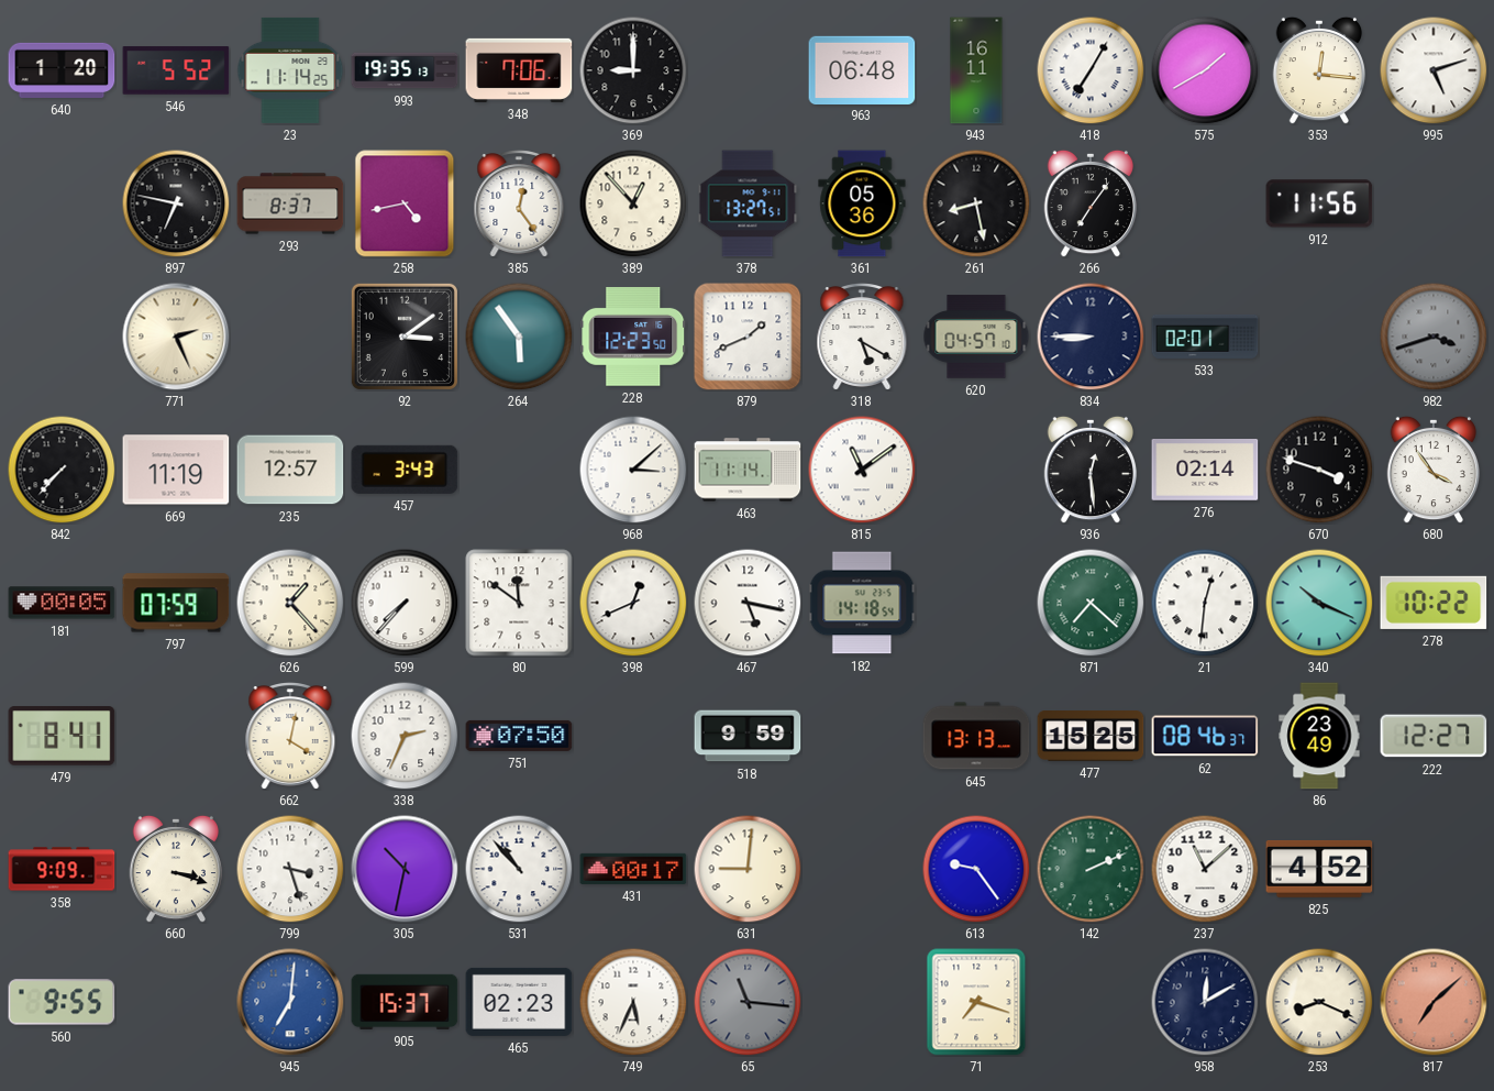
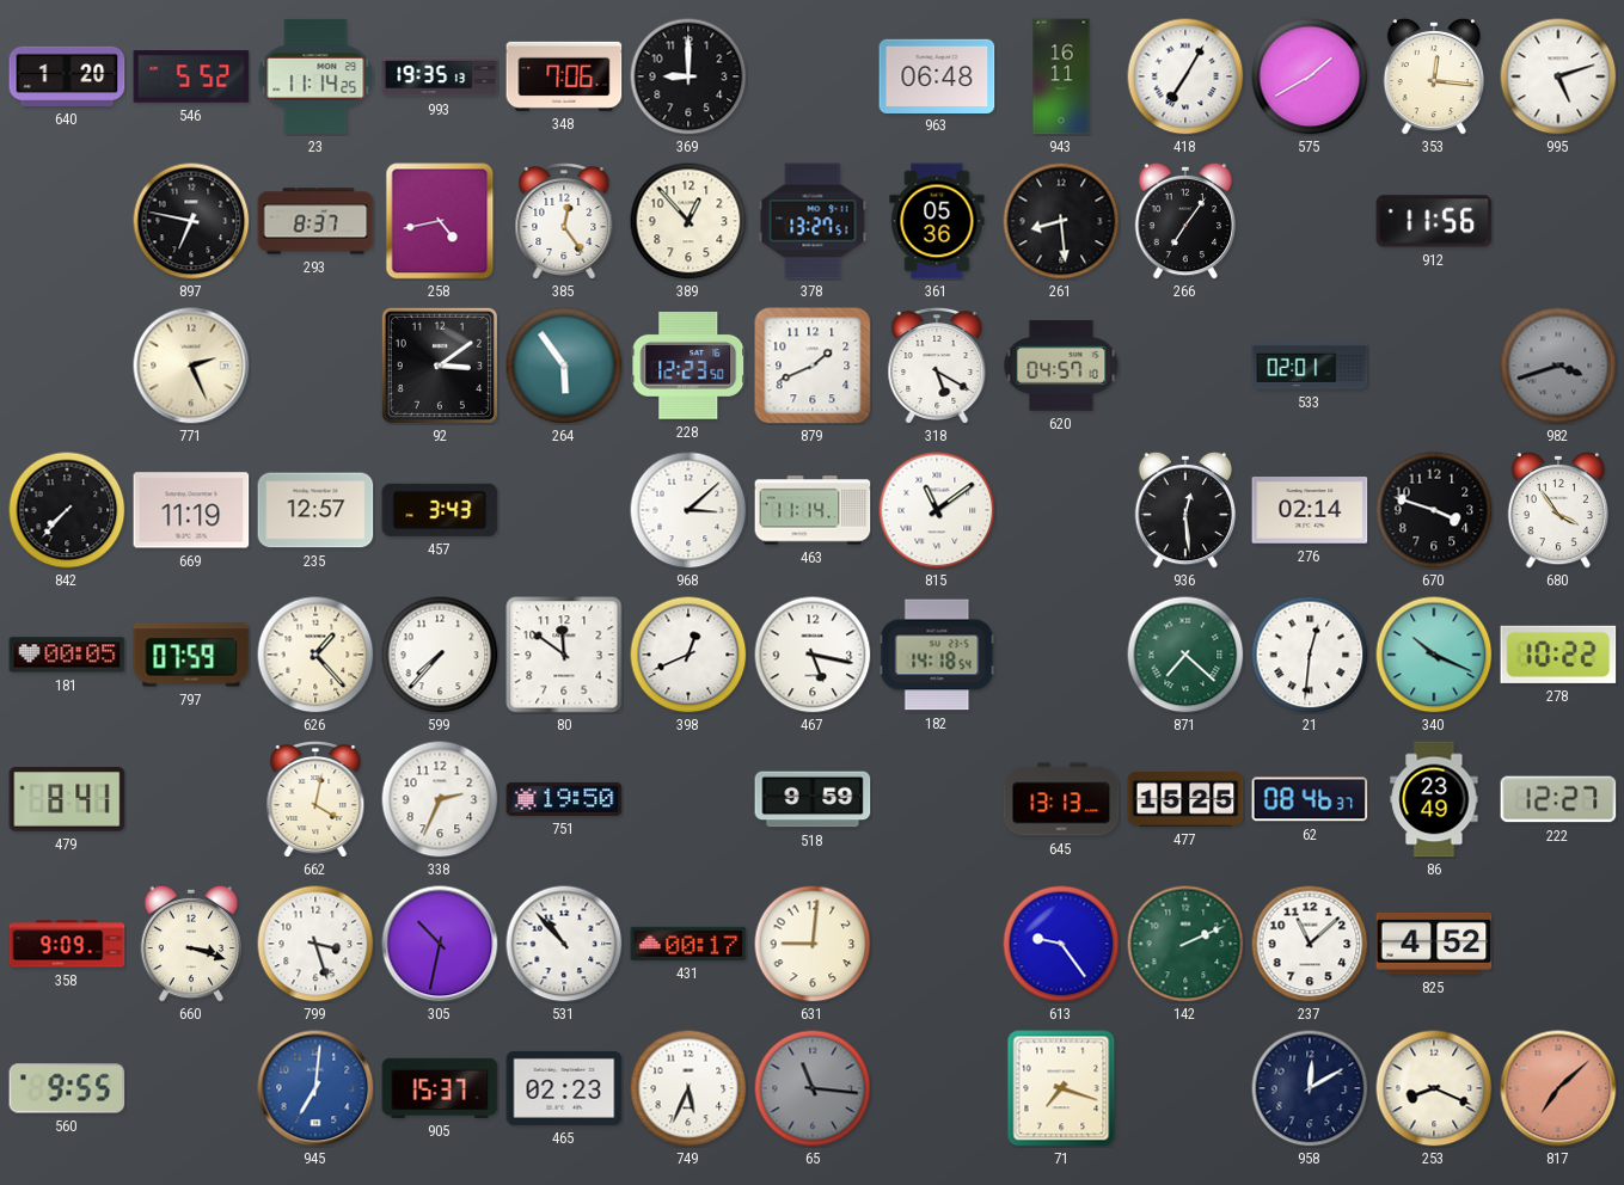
261: 8:28 -> 8:29
834: 8:45 -> none
751: 07:50 -> 19:50
